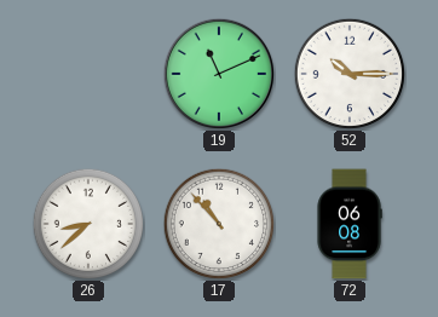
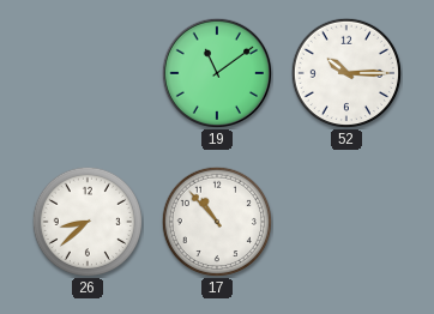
19: 11:11 -> 11:09
72: 06:08 -> none
